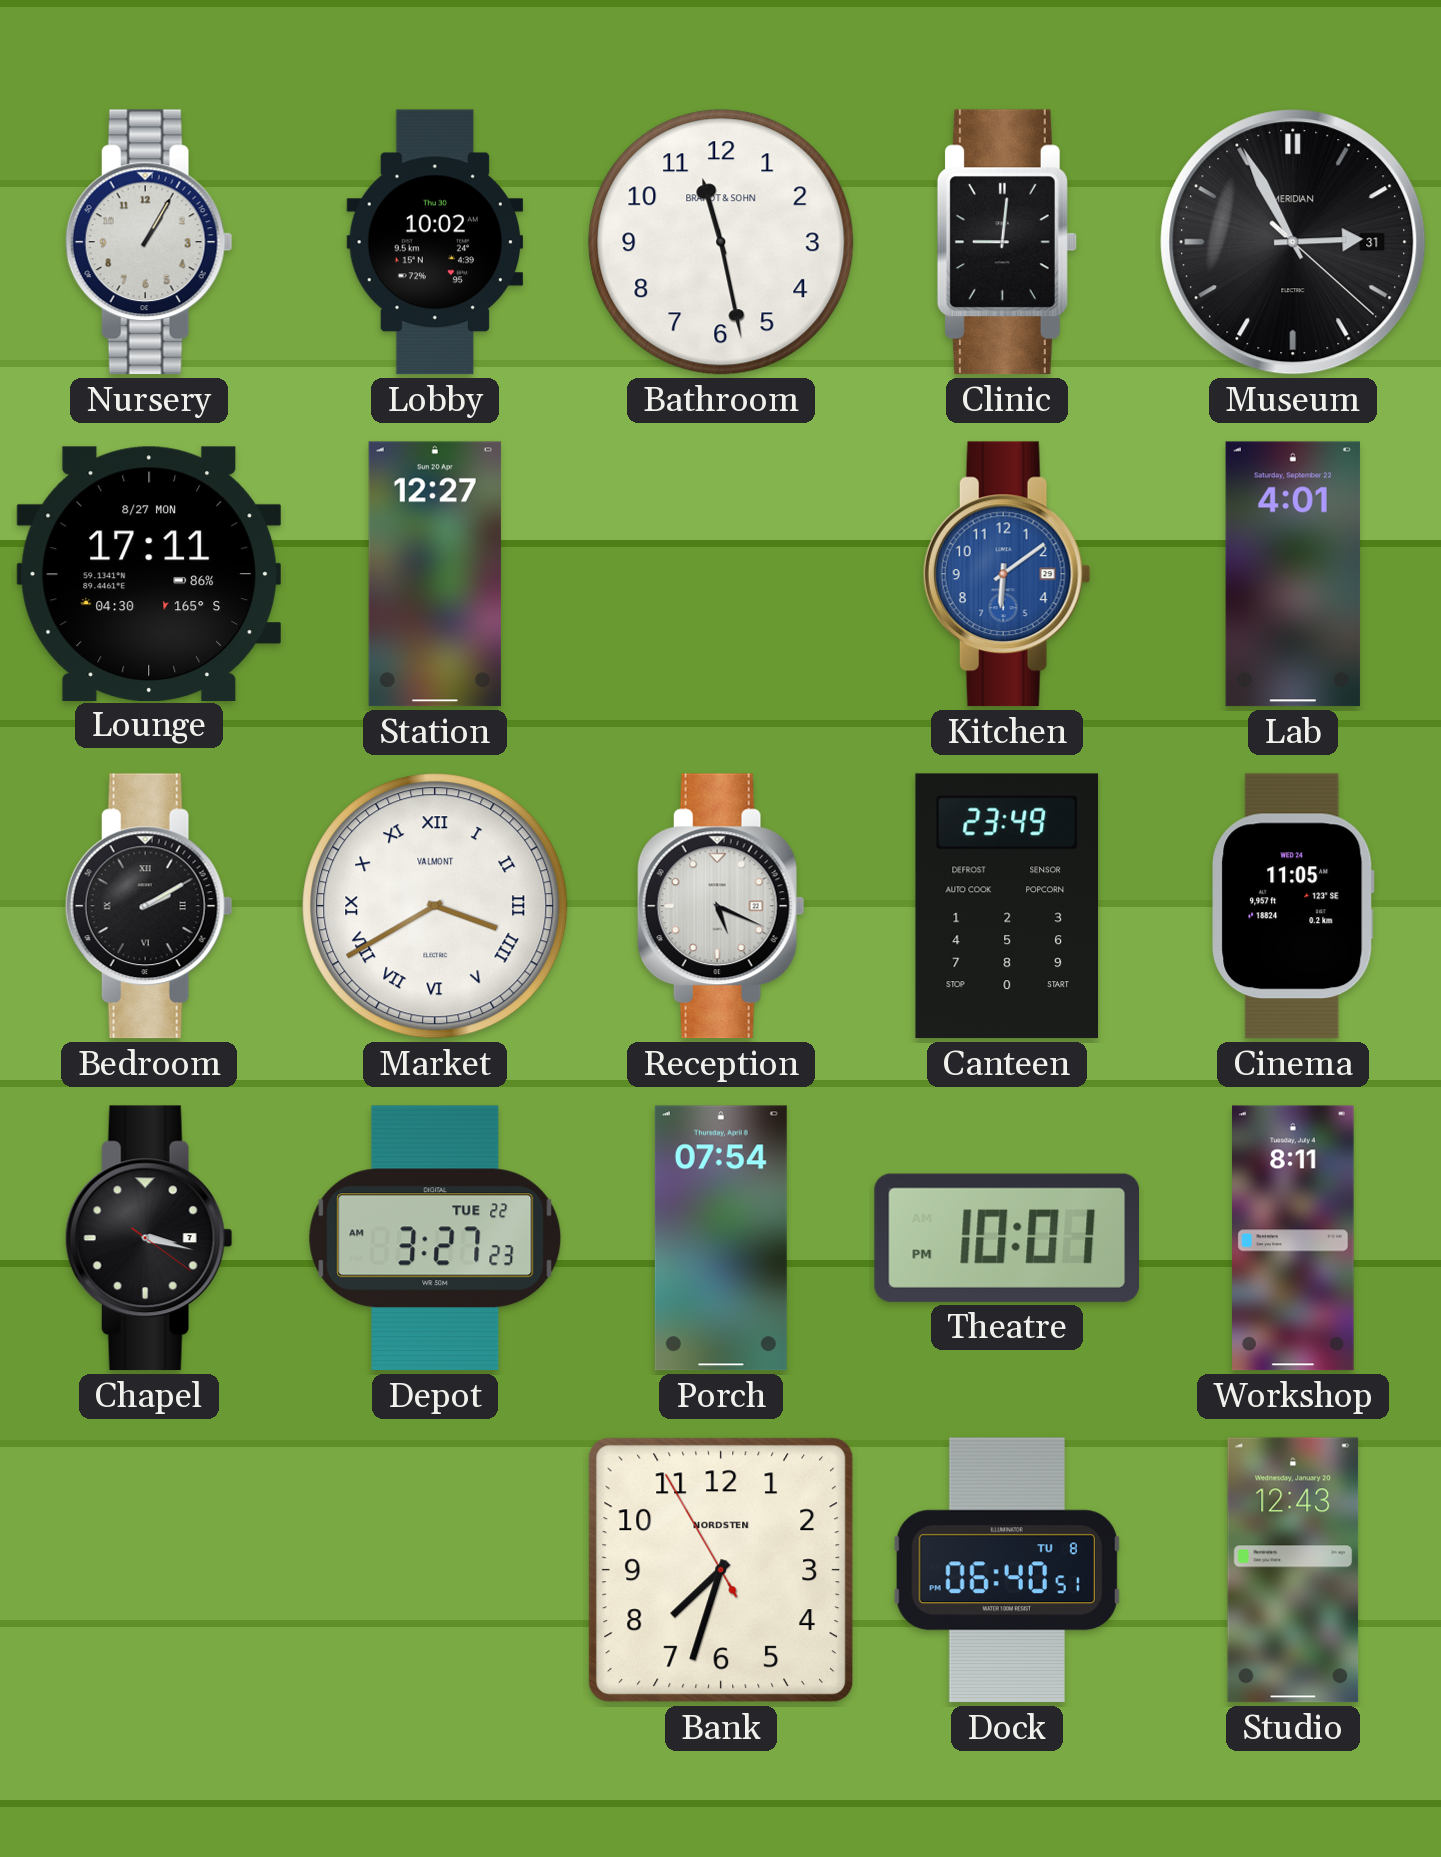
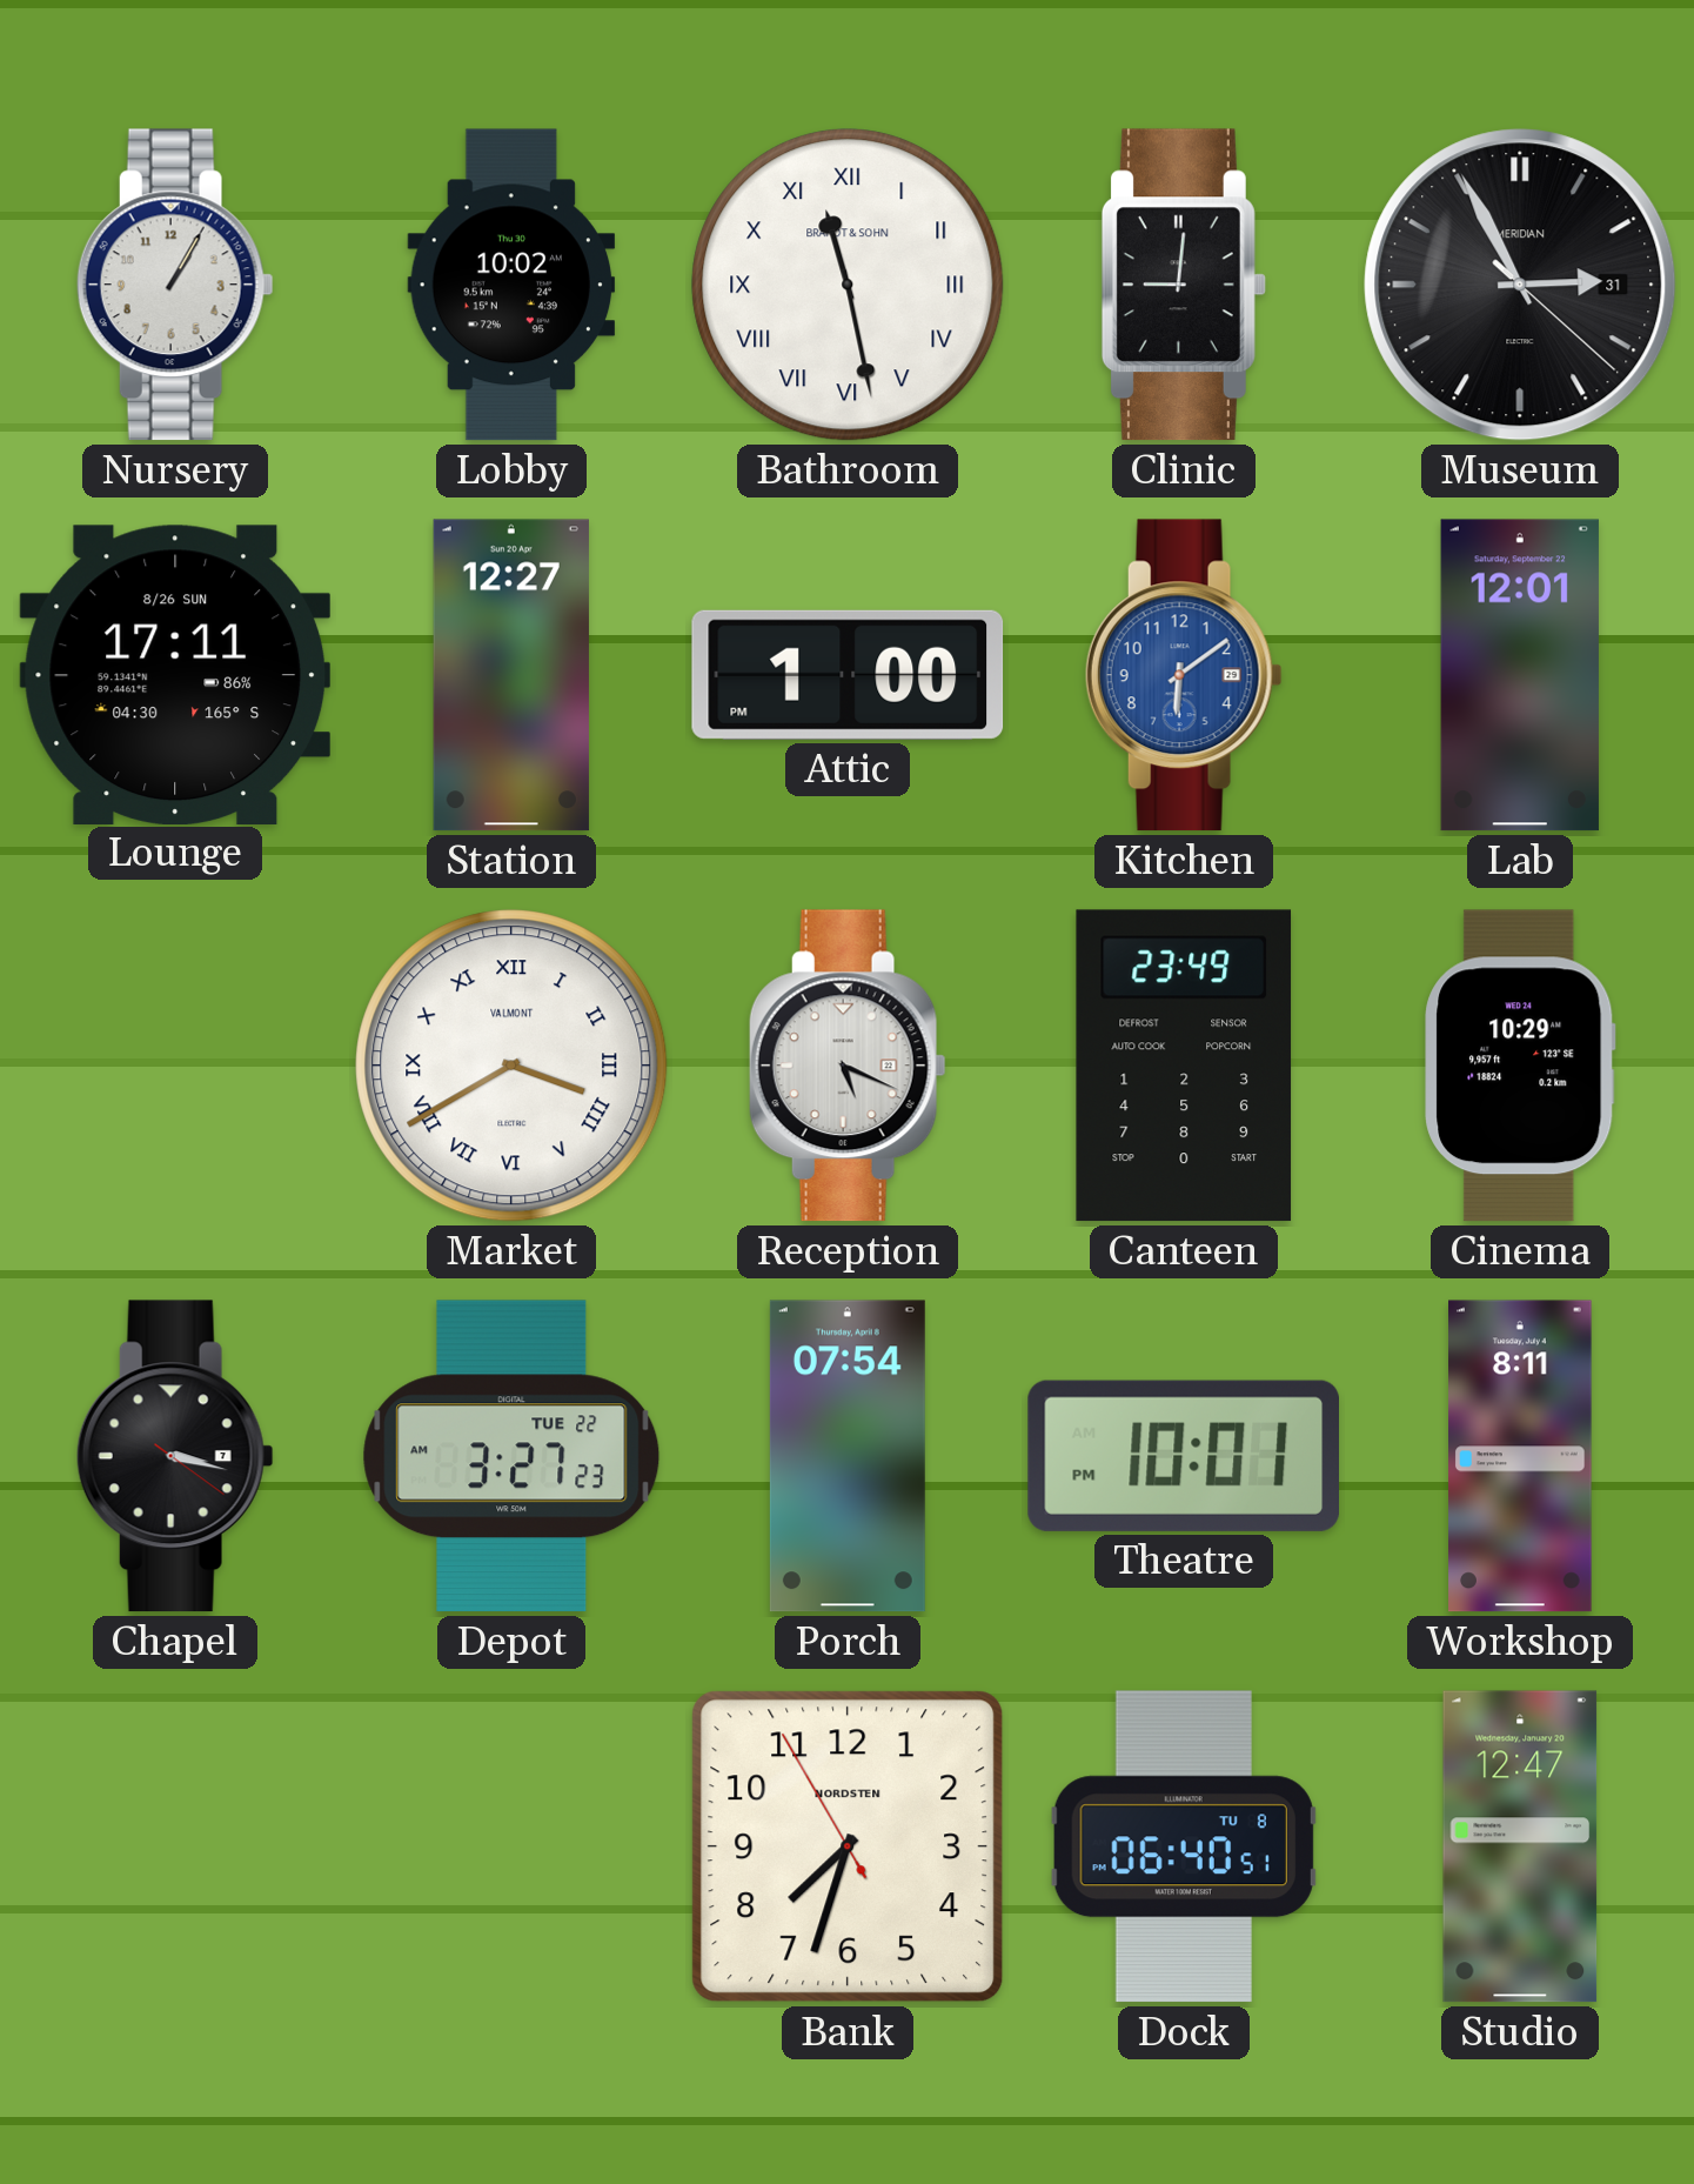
Bathroom numerals: Arabic -> Roman
Lounge date: 8/27 MON -> 8/26 SUN
Attic: none -> 1:00
Lab: 4:01 -> 12:01
Bedroom: 2:10 -> none
Cinema: 11:05 -> 10:29
Studio: 12:43 -> 12:47
